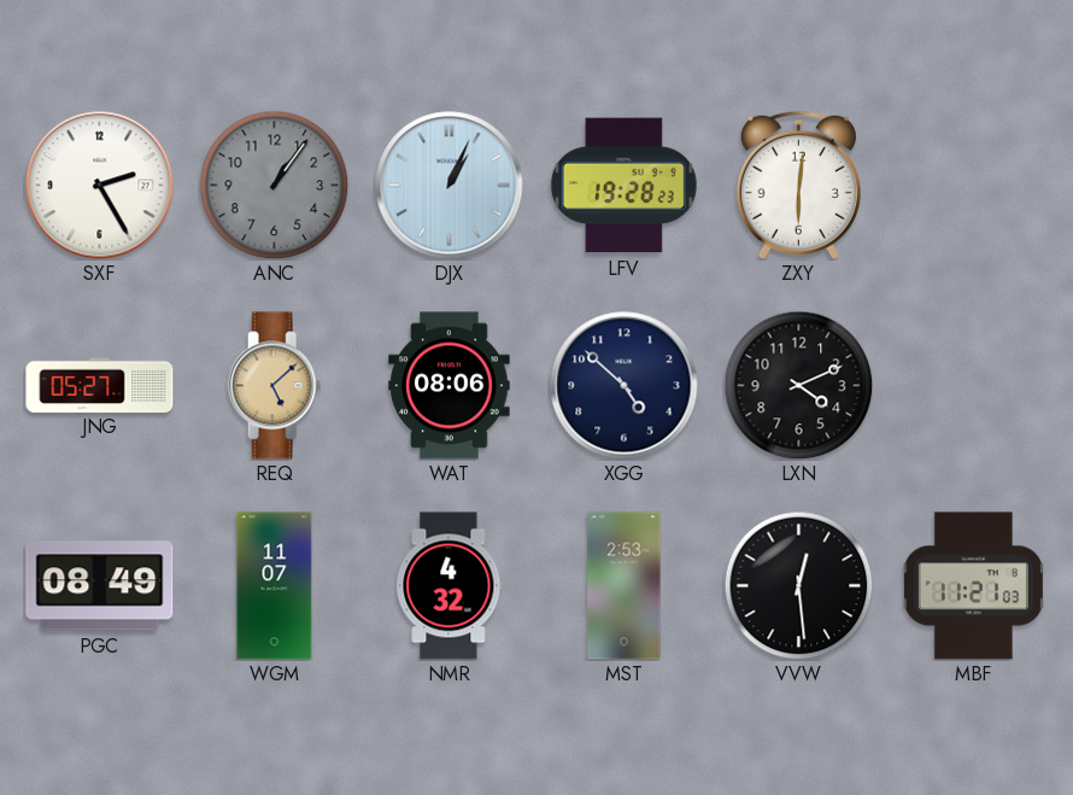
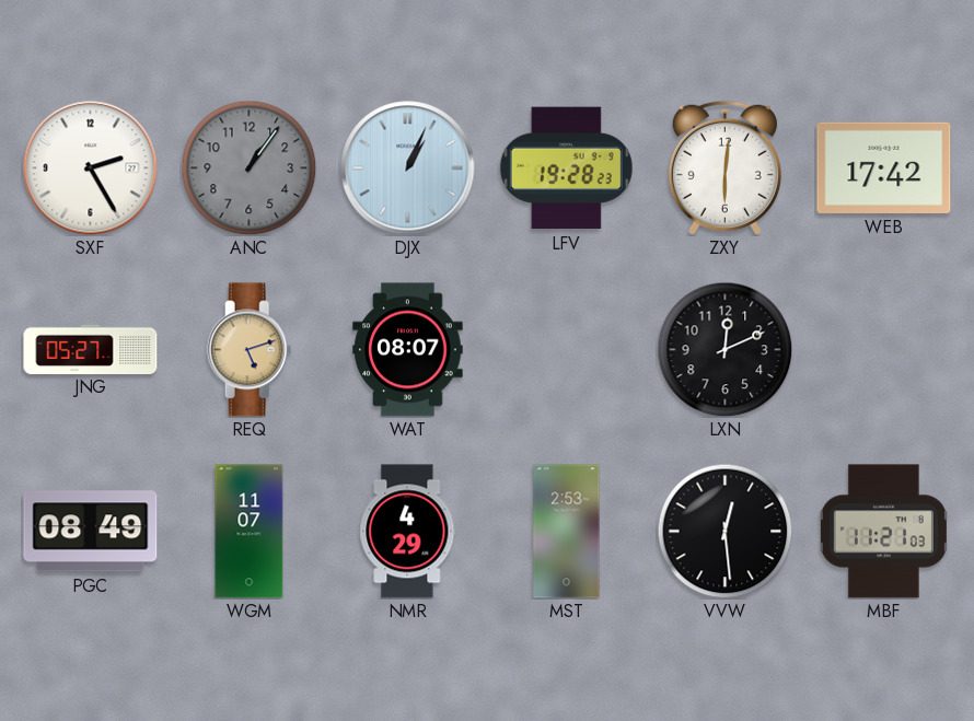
WEB: none -> 17:42
REQ: 5:08 -> 5:12
WAT: 08:06 -> 08:07
XGG: 4:52 -> none
LXN: 4:11 -> 12:11
NMR: 4:32 -> 4:29
